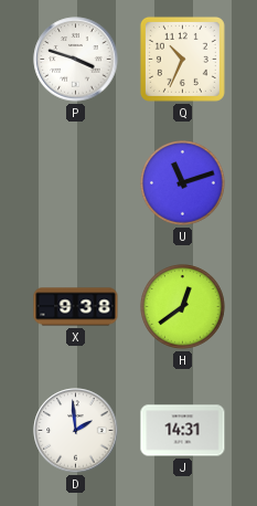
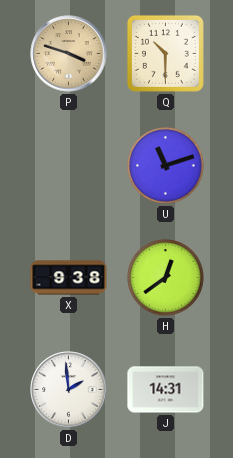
P dial: white -> champagne
Q: 10:34 -> 10:30
